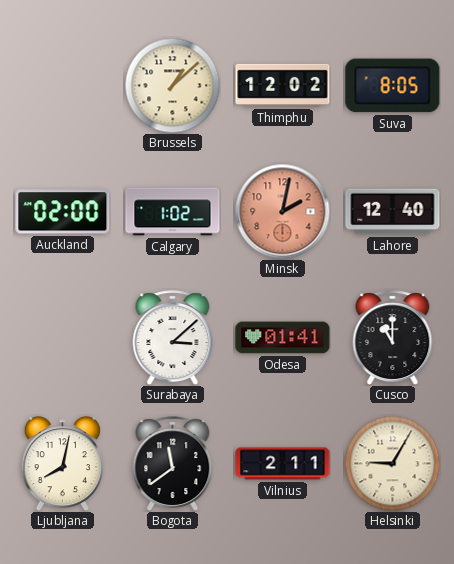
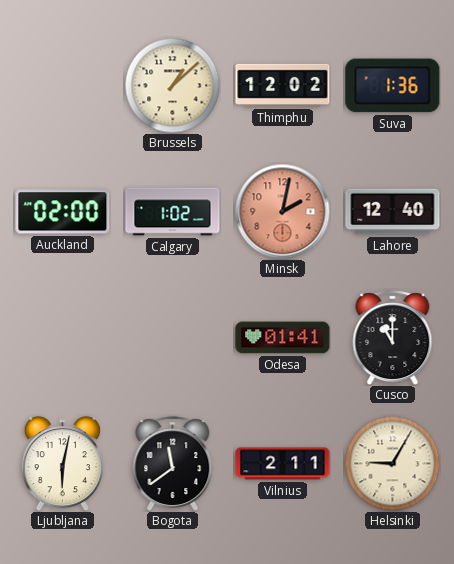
Suva: 8:05 -> 1:36
Surabaya: 3:08 -> none
Ljubljana: 8:02 -> 6:02
